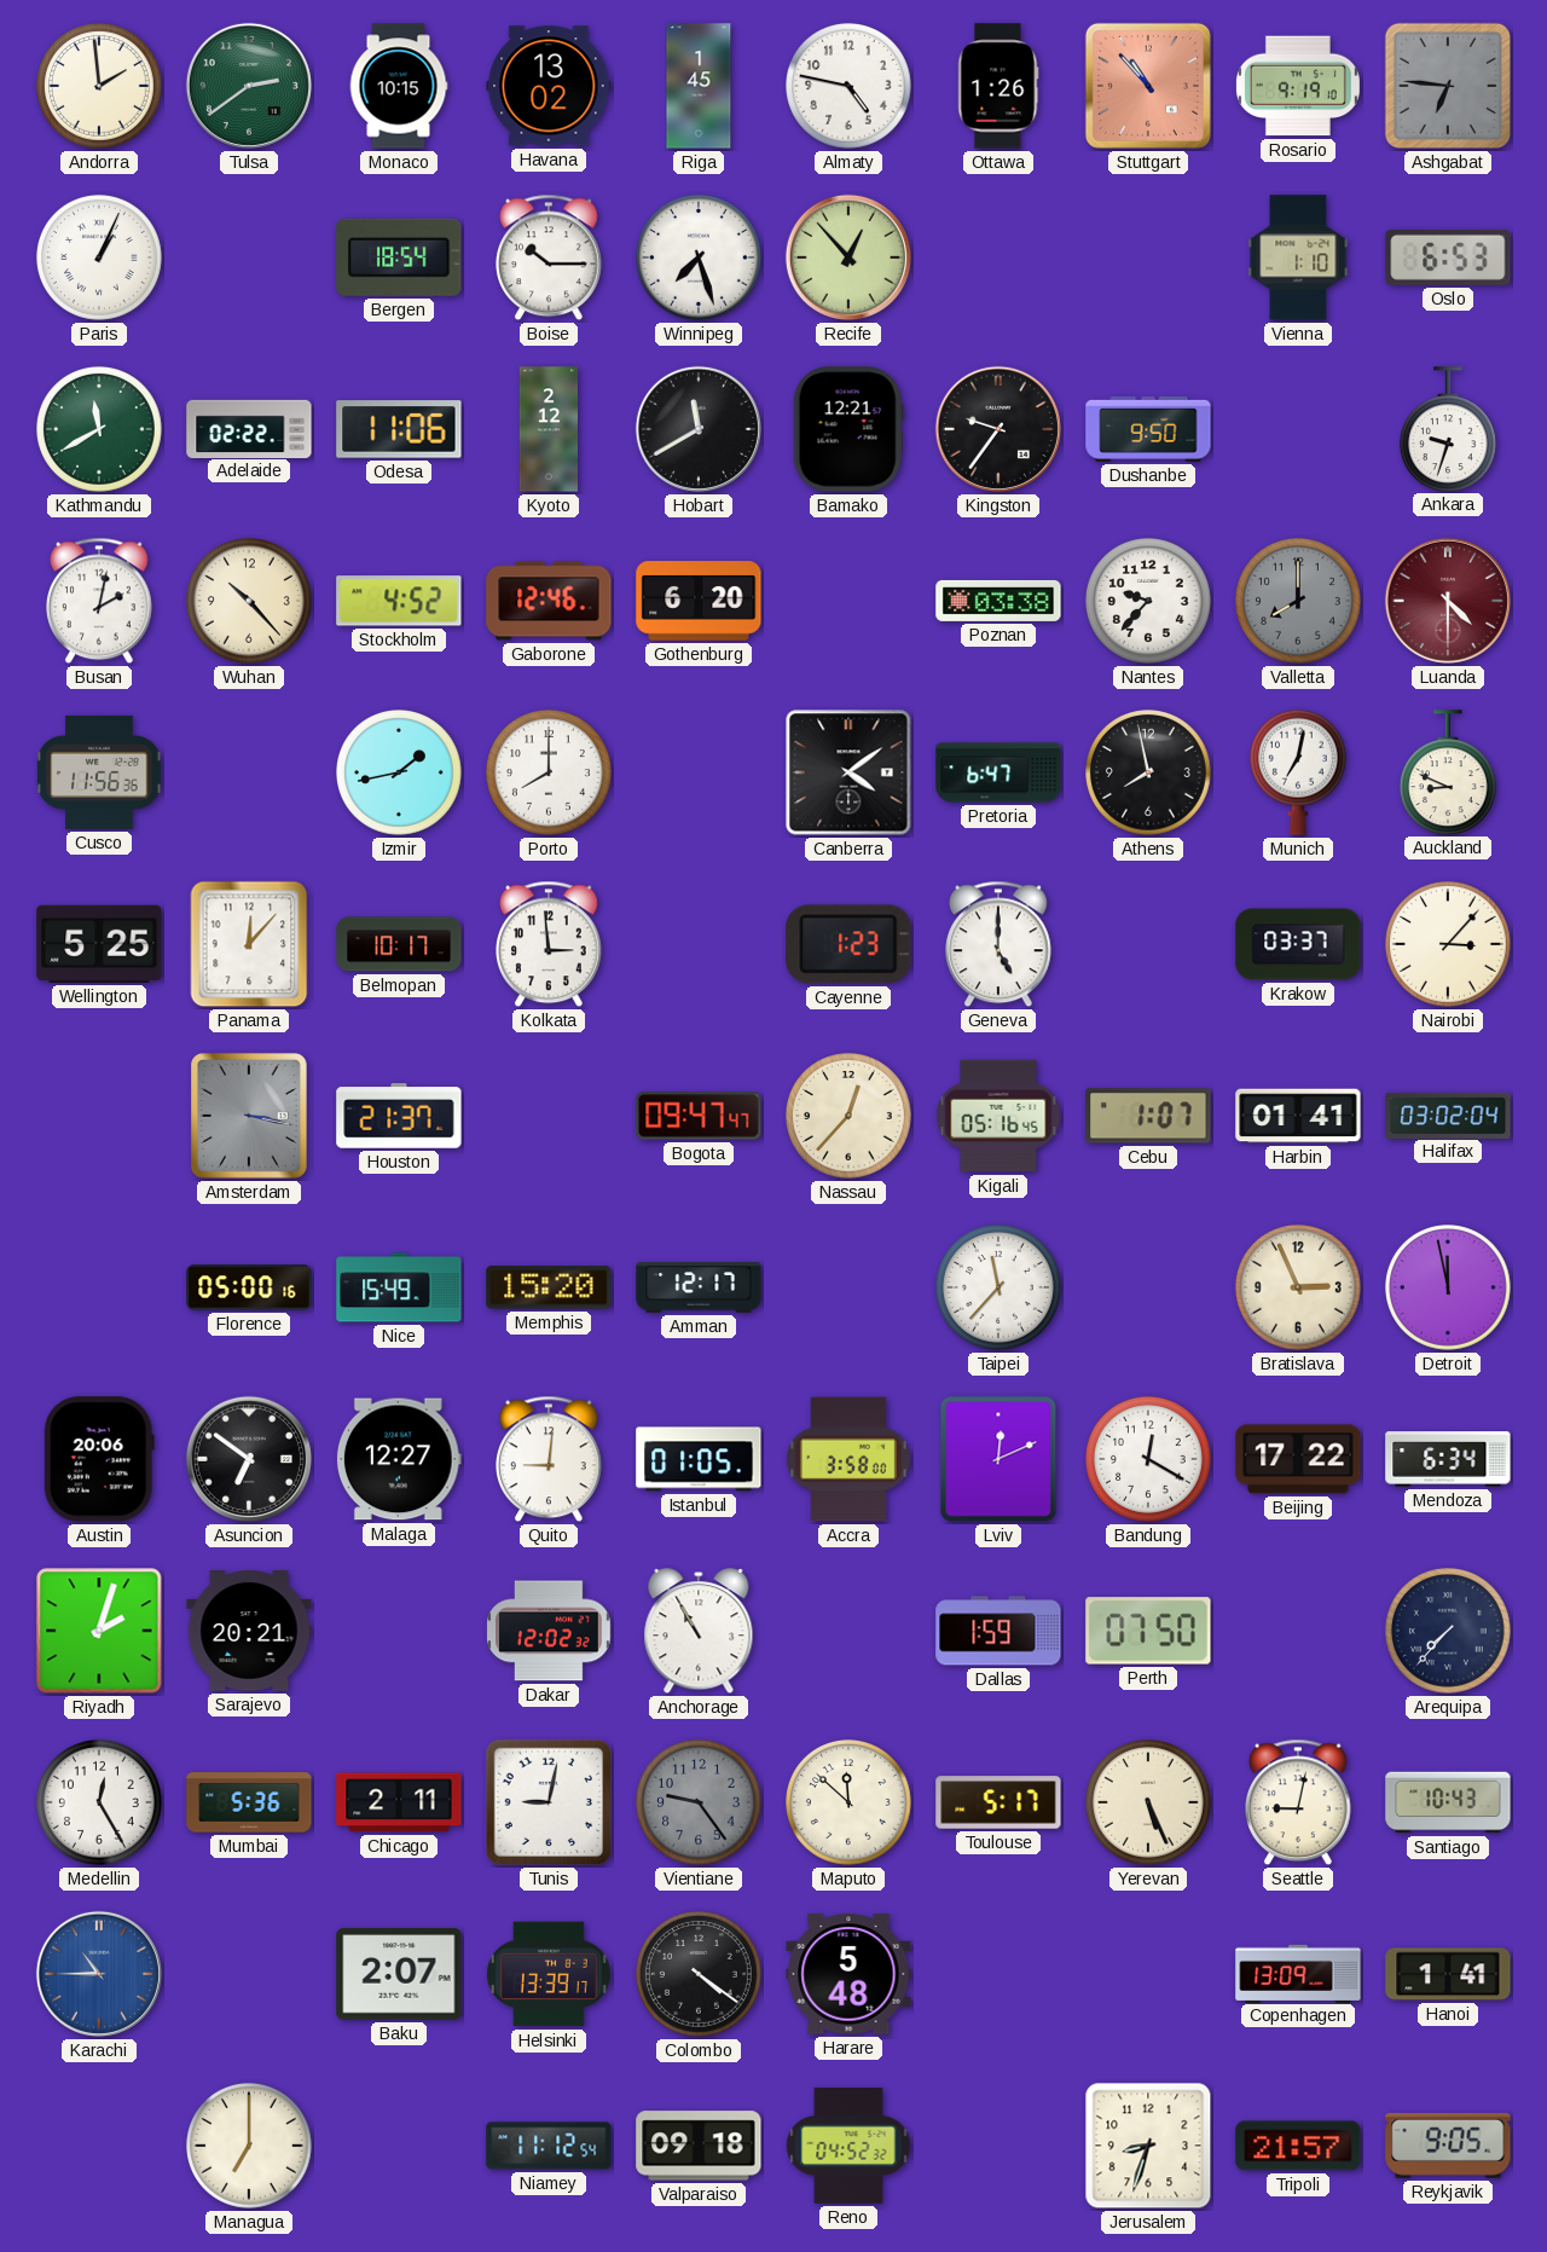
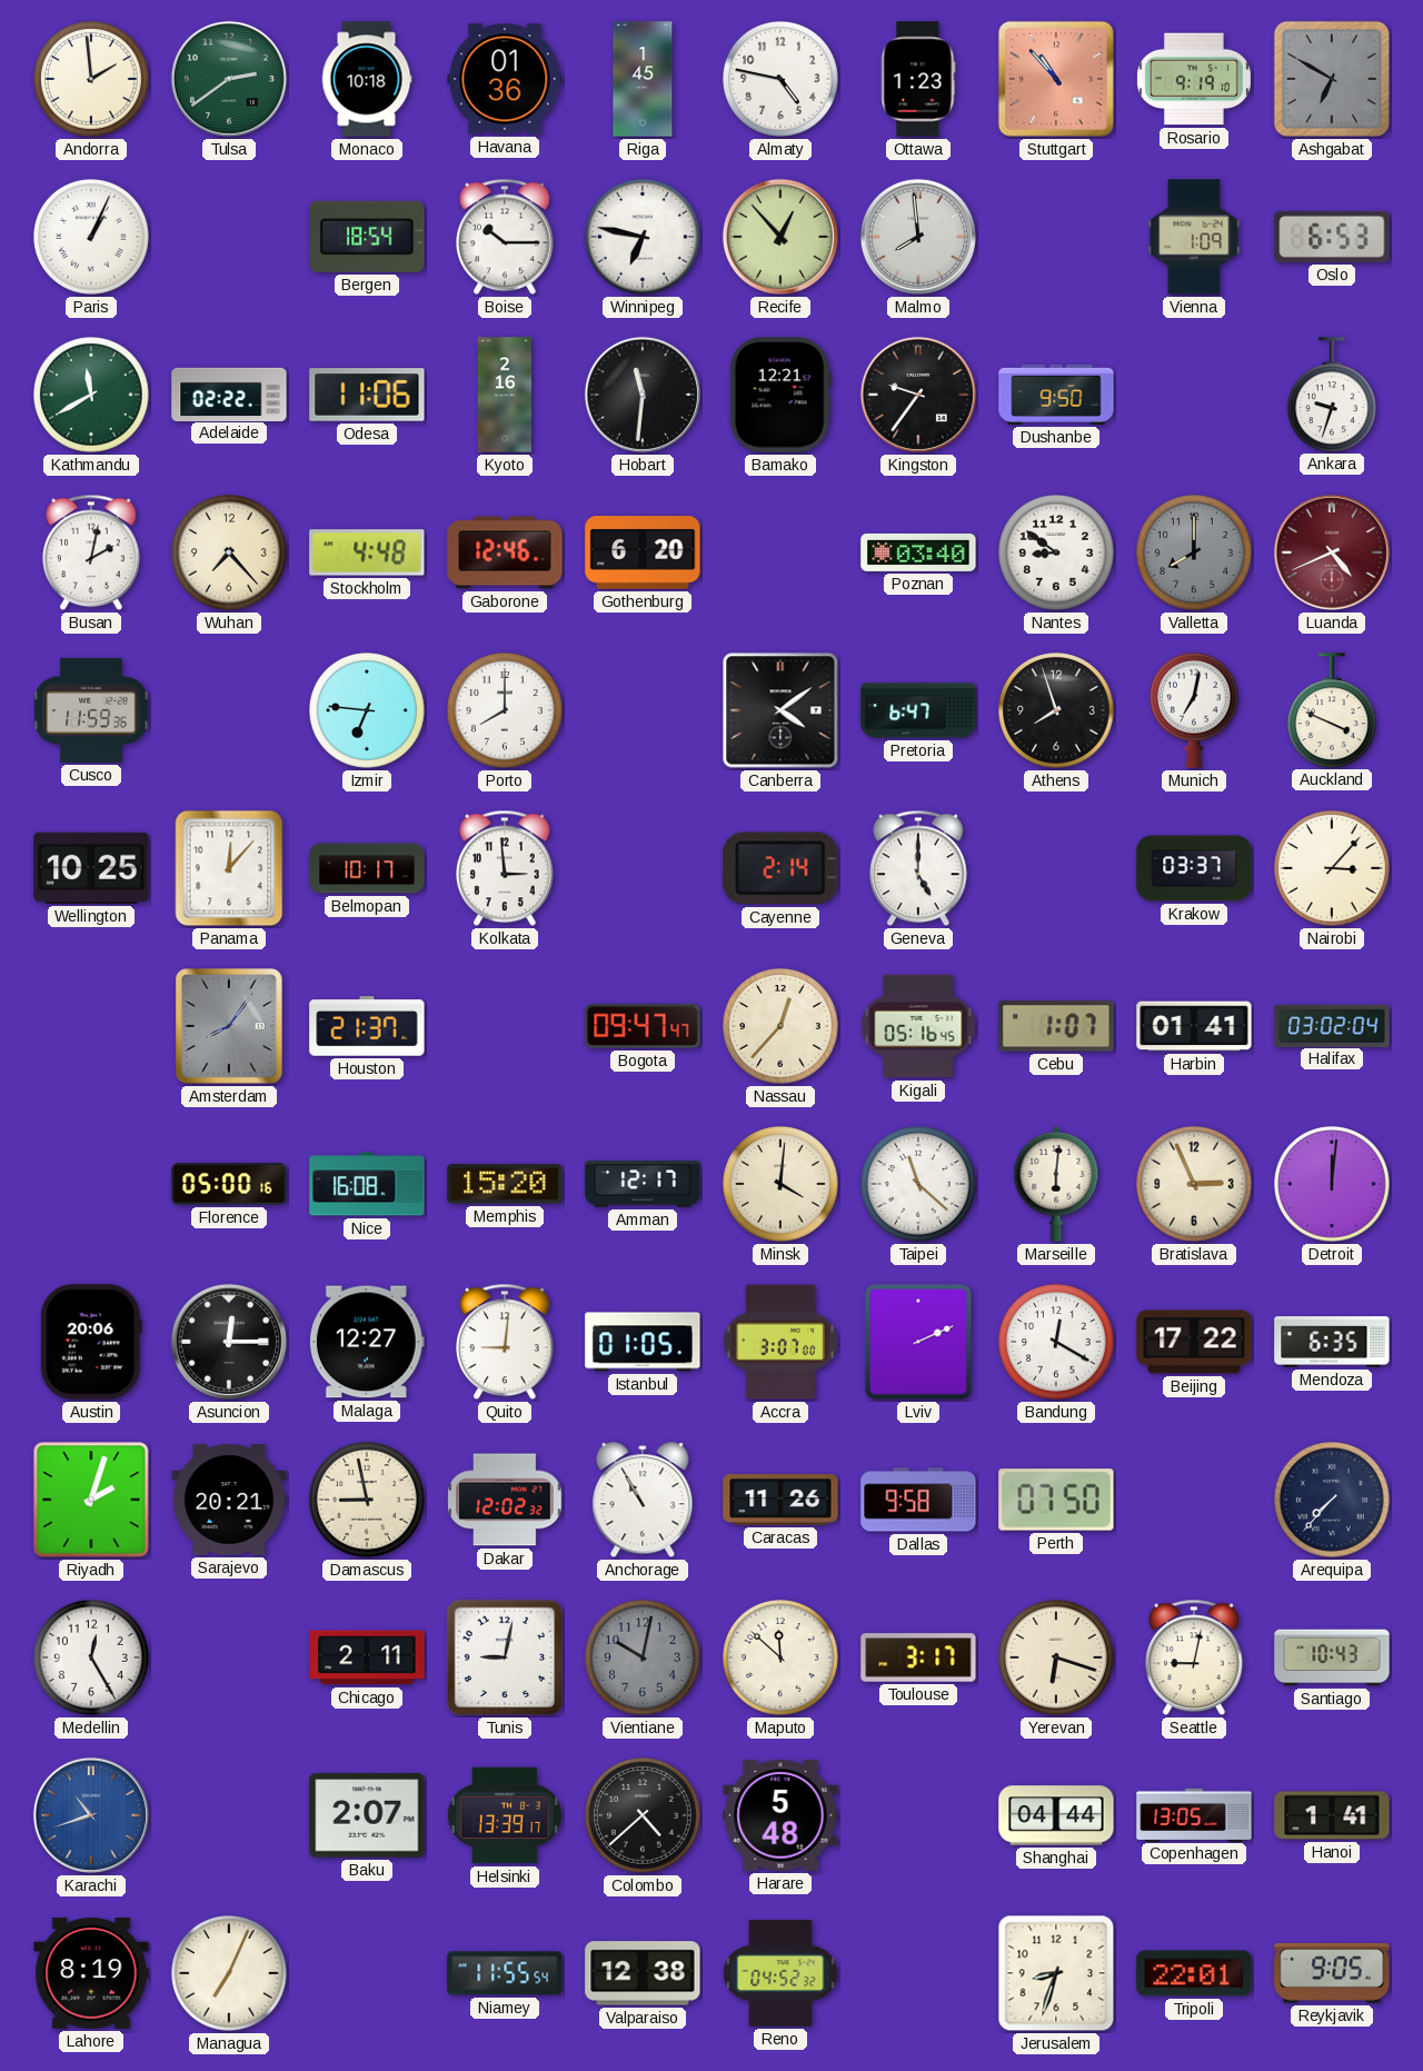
Monaco: 10:15 -> 10:18
Havana: 13:02 -> 01:36
Ottawa: 1:26 -> 1:23
Ashgabat: 6:46 -> 6:50
Winnipeg: 7:27 -> 6:47
Malmo: none -> 7:59
Vienna: 1:10 -> 1:09
Kyoto: 2:12 -> 2:16
Hobart: 11:40 -> 11:31
Wuhan: 10:23 -> 7:23
Stockholm: 4:52 -> 4:48
Poznan: 03:38 -> 03:40
Nantes: 9:37 -> 8:51
Luanda: 4:30 -> 4:41
Cusco: 11:56 -> 11:59
Izmir: 1:43 -> 6:46
Athens: 7:58 -> 7:57
Auckland: 8:49 -> 3:49
Wellington: 5:25 -> 10:25
Cayenne: 1:23 -> 2:14
Amsterdam: 3:17 -> 8:06
Nice: 15:49 -> 16:08
Minsk: none -> 4:01
Taipei: 11:37 -> 11:22
Marseille: none -> 6:01
Detroit: 11:58 -> 12:01
Asuncion: 6:51 -> 12:15
Accra: 3:58 -> 3:07
Lviv: 12:11 -> 2:11
Mendoza: 6:34 -> 6:35
Damascus: none -> 8:58
Caracas: none -> 11:26
Dallas: 1:59 -> 9:58
Mumbai: 5:36 -> none
Vientiane: 9:24 -> 10:02
Toulouse: 5:17 -> 3:17
Yerevan: 5:26 -> 6:18
Karachi: 10:45 -> 10:42
Colombo: 4:21 -> 4:38
Shanghai: none -> 04:44
Copenhagen: 13:09 -> 13:05
Lahore: none -> 8:19
Managua: 7:00 -> 7:04
Niamey: 11:12 -> 11:55
Valparaiso: 09:18 -> 12:38
Tripoli: 21:57 -> 22:01
